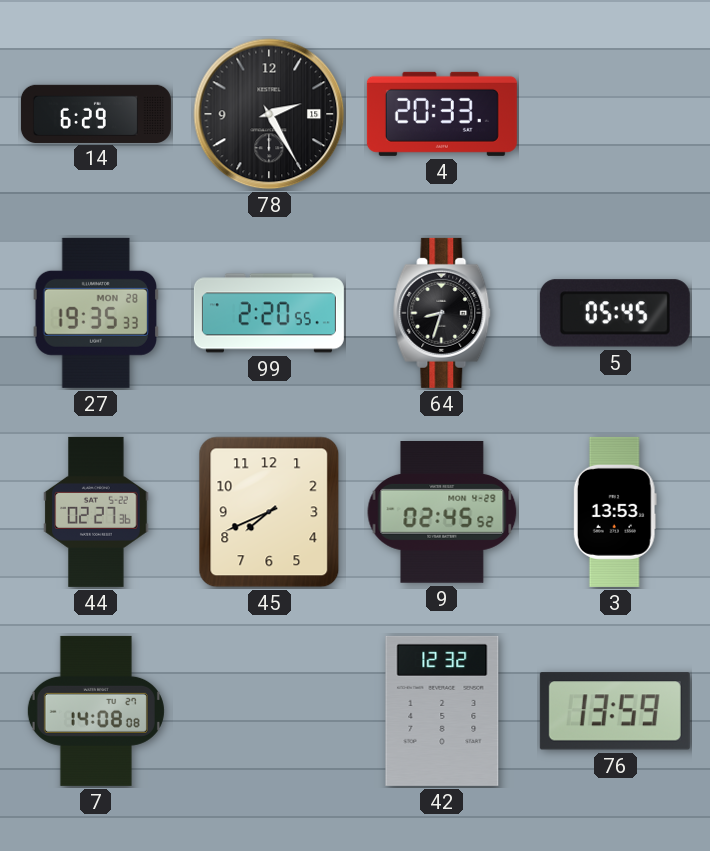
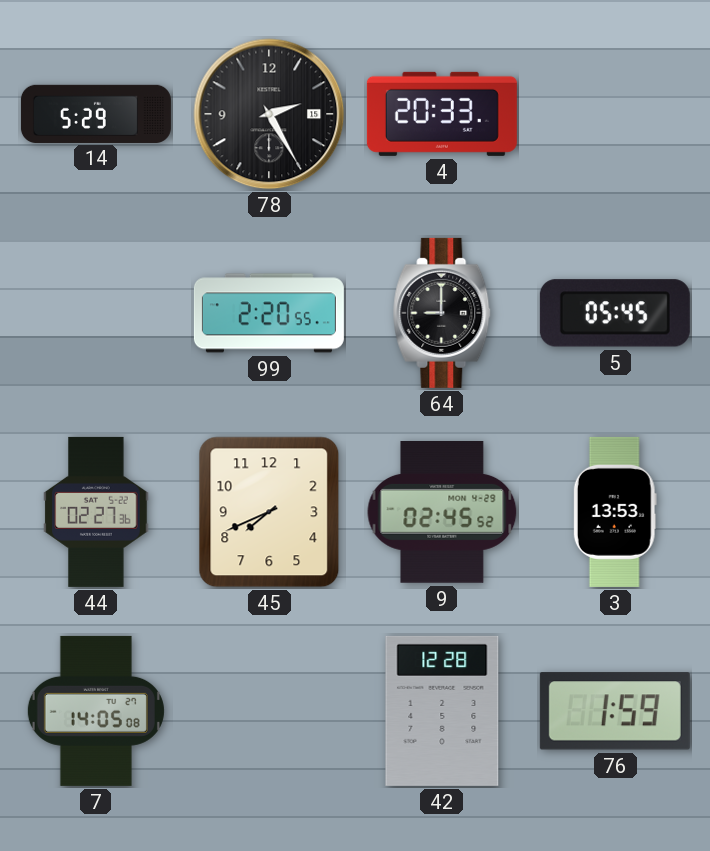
14: 6:29 -> 5:29
27: 19:35 -> none
64: 8:33 -> 9:00
7: 14:08 -> 14:05
42: 12:32 -> 12:28
76: 13:59 -> 1:59
